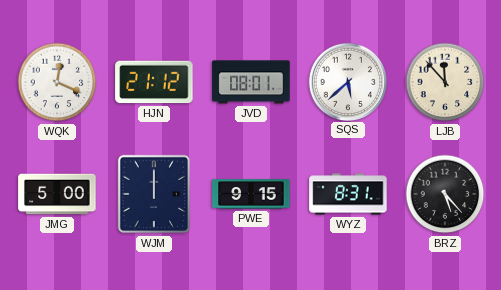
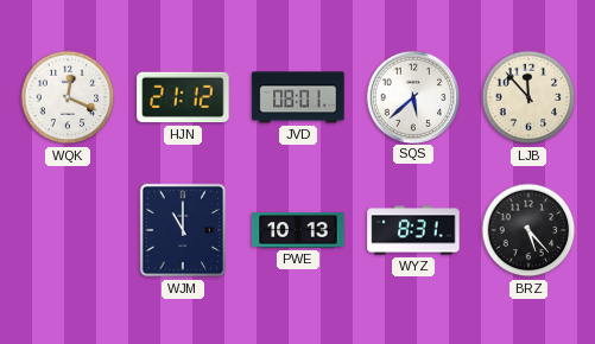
JMG: 5:00 -> none
WJM: 12:00 -> 11:00
PWE: 9:15 -> 10:13
